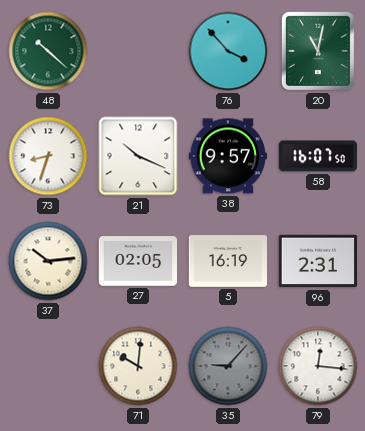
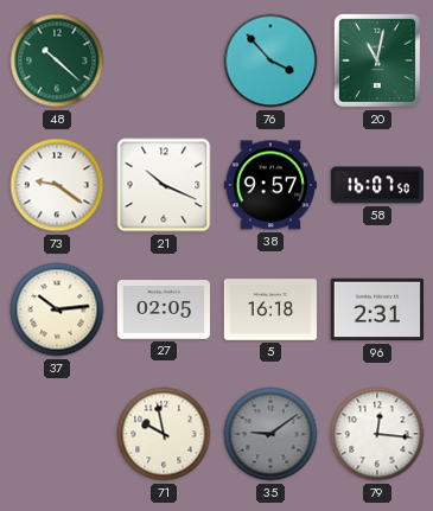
73: 8:33 -> 9:21
5: 16:19 -> 16:18
71: 10:01 -> 9:58
35: 9:07 -> 9:09
